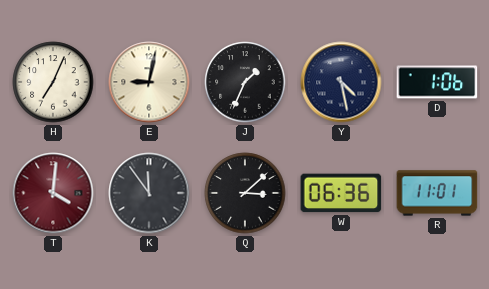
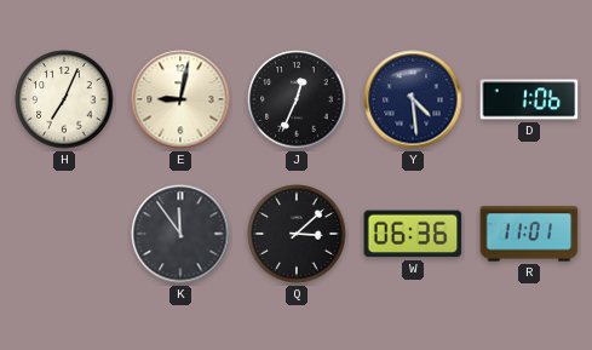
J: 1:34 -> 12:34
Y: 4:28 -> 4:29
T: 4:01 -> none
